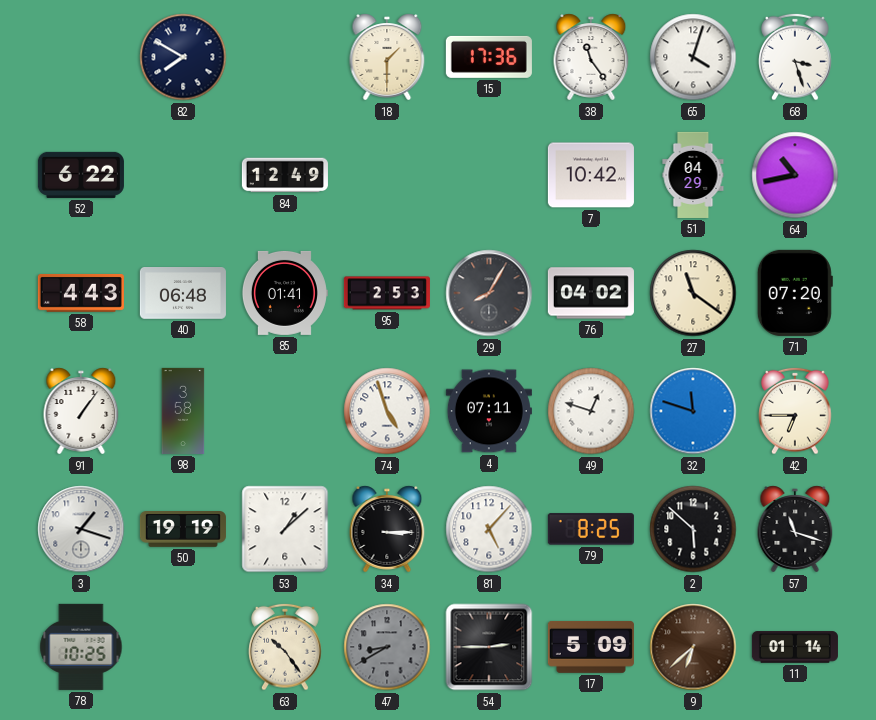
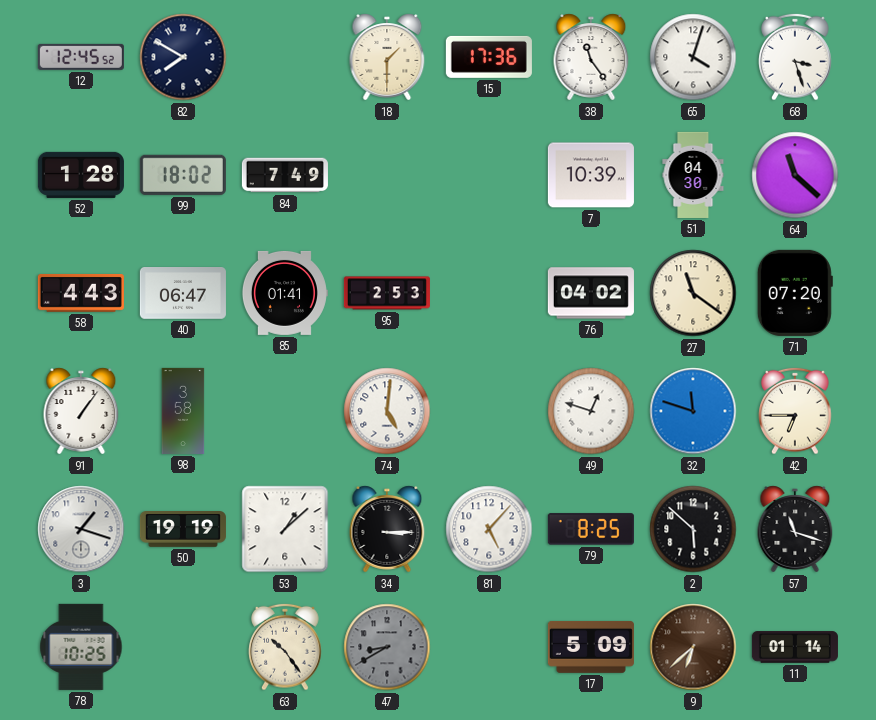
12: none -> 12:45
52: 6:22 -> 1:28
99: none -> 18:02
84: 12:49 -> 7:49
7: 10:42 -> 10:39
51: 04:29 -> 04:30
64: 10:43 -> 11:22
40: 06:48 -> 06:47
29: 8:05 -> none
74: 4:57 -> 5:01
4: 07:11 -> none
54: 2:45 -> none
